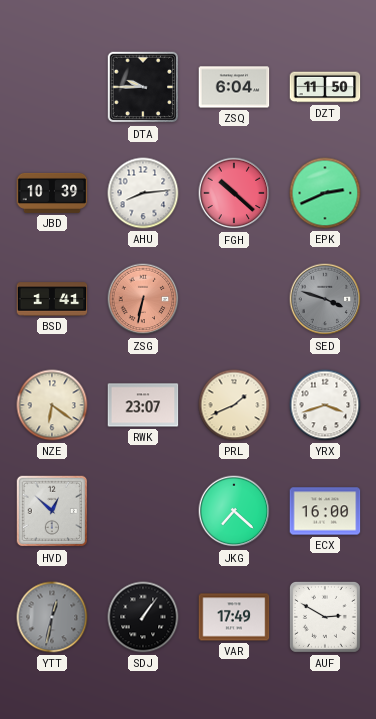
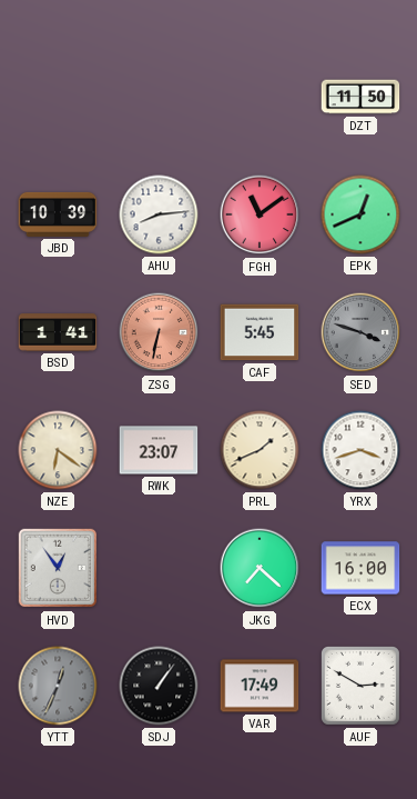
DTA: 9:45 -> none
ZSQ: 6:04 -> none
FGH: 10:22 -> 11:09
EPK: 2:41 -> 12:41
CAF: none -> 5:45
HVD: 12:52 -> 12:54
YTT: 12:32 -> 12:34
